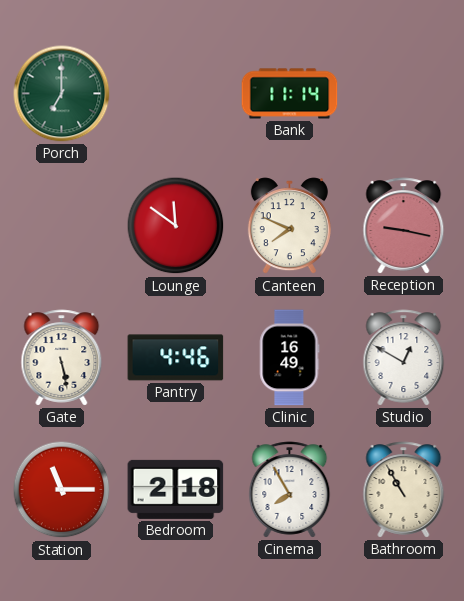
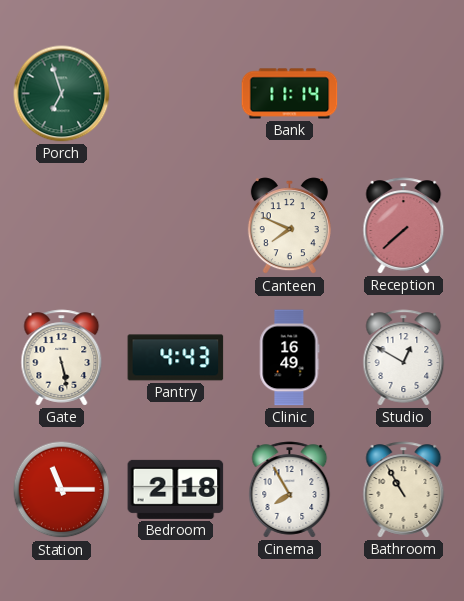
Porch: 7:00 -> 6:57
Lounge: 11:51 -> none
Reception: 9:17 -> 7:38
Pantry: 4:46 -> 4:43
